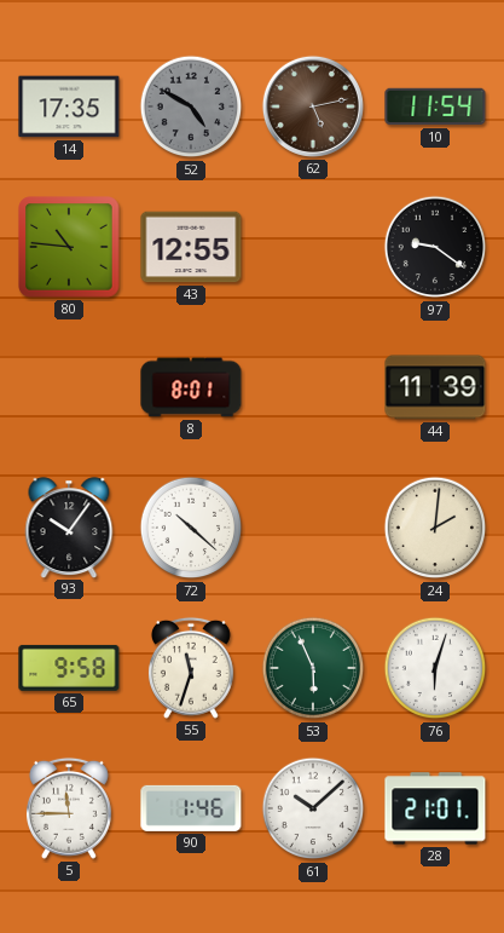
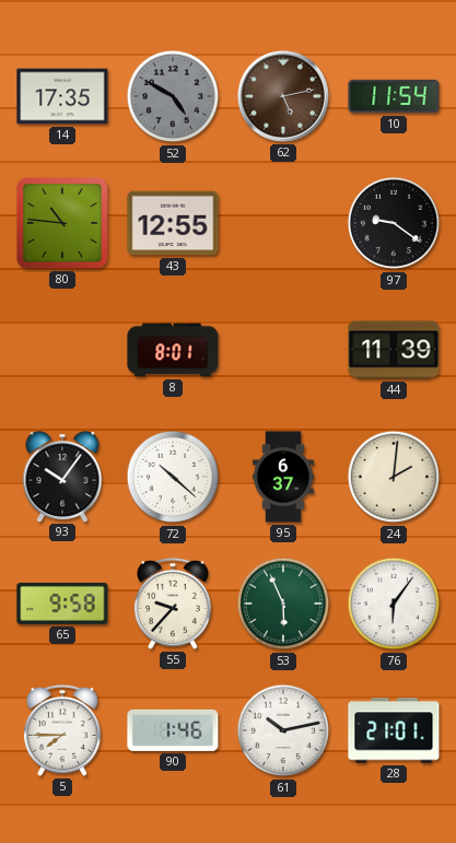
95: none -> 6:37
55: 11:33 -> 9:37
76: 6:03 -> 6:06
5: 11:45 -> 7:45
61: 10:08 -> 10:13
